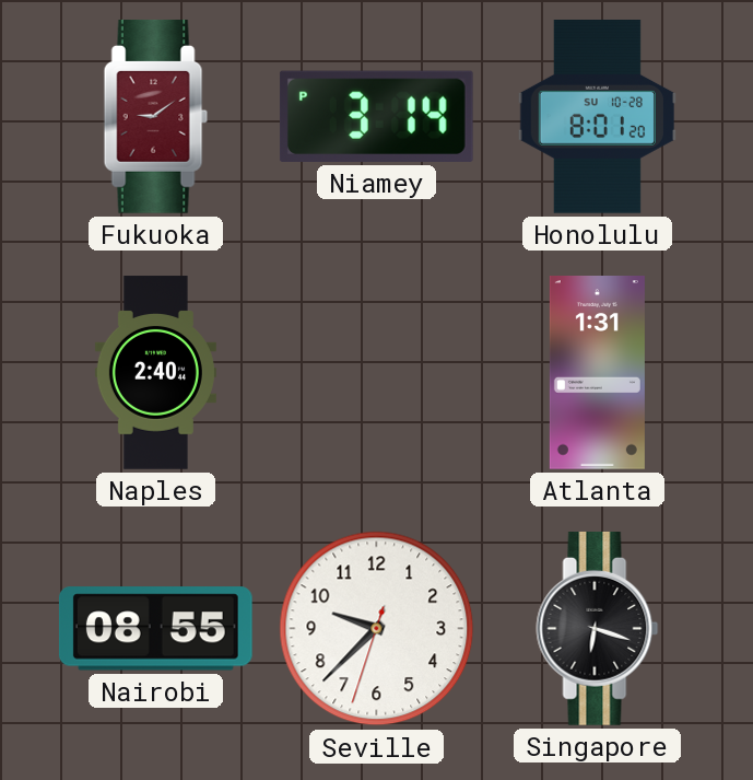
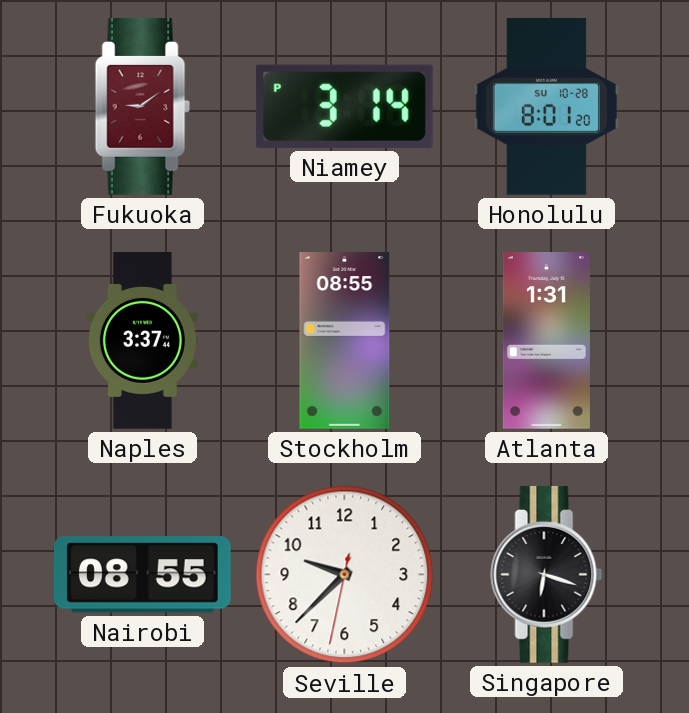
Naples: 2:40 -> 3:37
Stockholm: none -> 08:55
Seville: 9:37:33 -> 9:37:32
